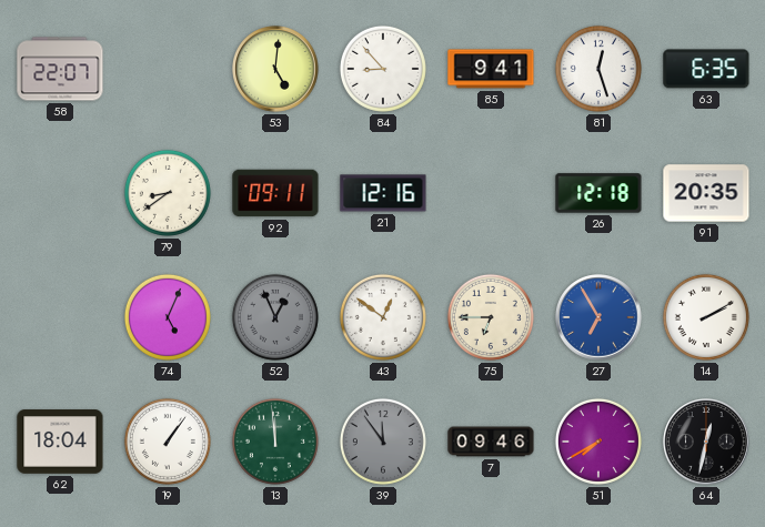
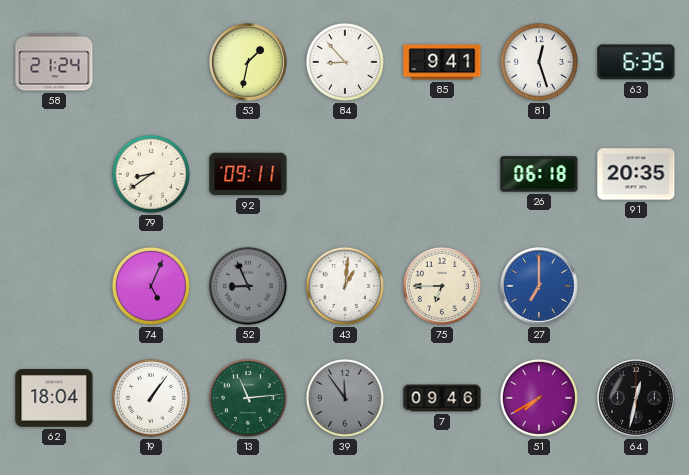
58: 22:07 -> 21:24
53: 5:01 -> 1:32
21: 12:16 -> none
26: 12:18 -> 06:18
52: 12:56 -> 8:56
43: 12:51 -> 1:01
27: 6:55 -> 7:00
14: 2:10 -> none
13: 11:59 -> 11:14
